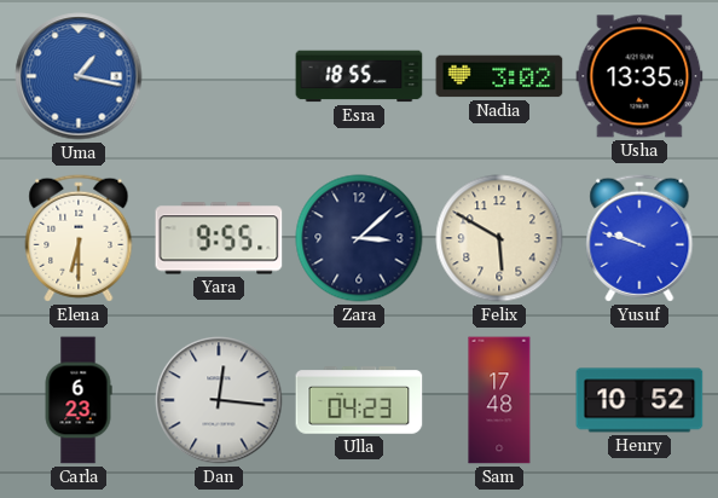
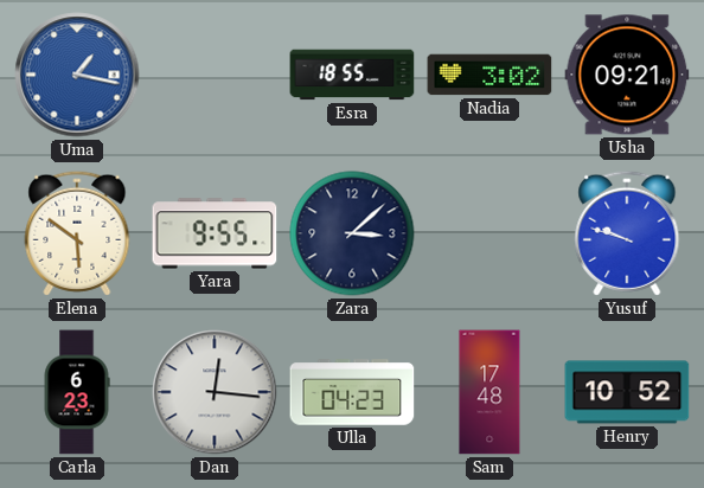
Usha: 13:35 -> 09:21
Elena: 6:30 -> 5:51
Felix: 5:50 -> none
